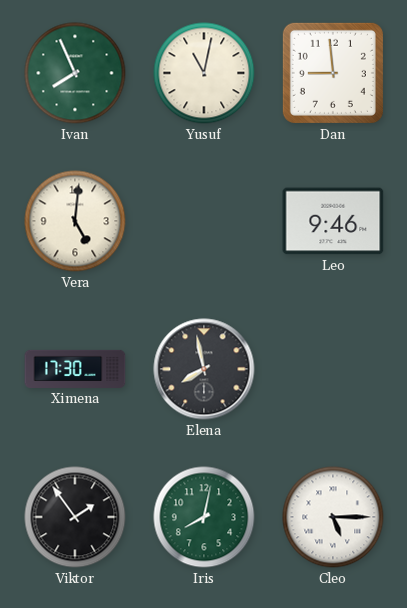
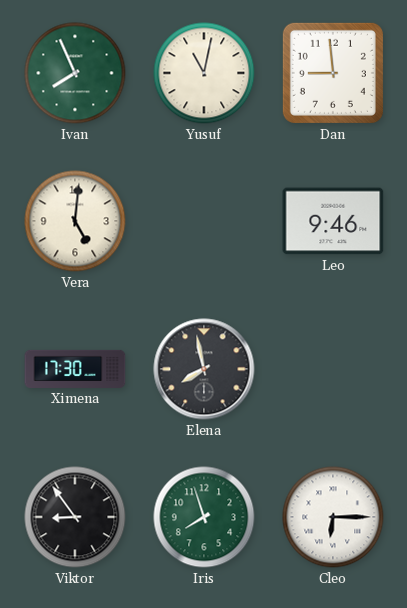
Viktor: 1:54 -> 8:54
Iris: 8:02 -> 7:57
Cleo: 5:15 -> 6:15
